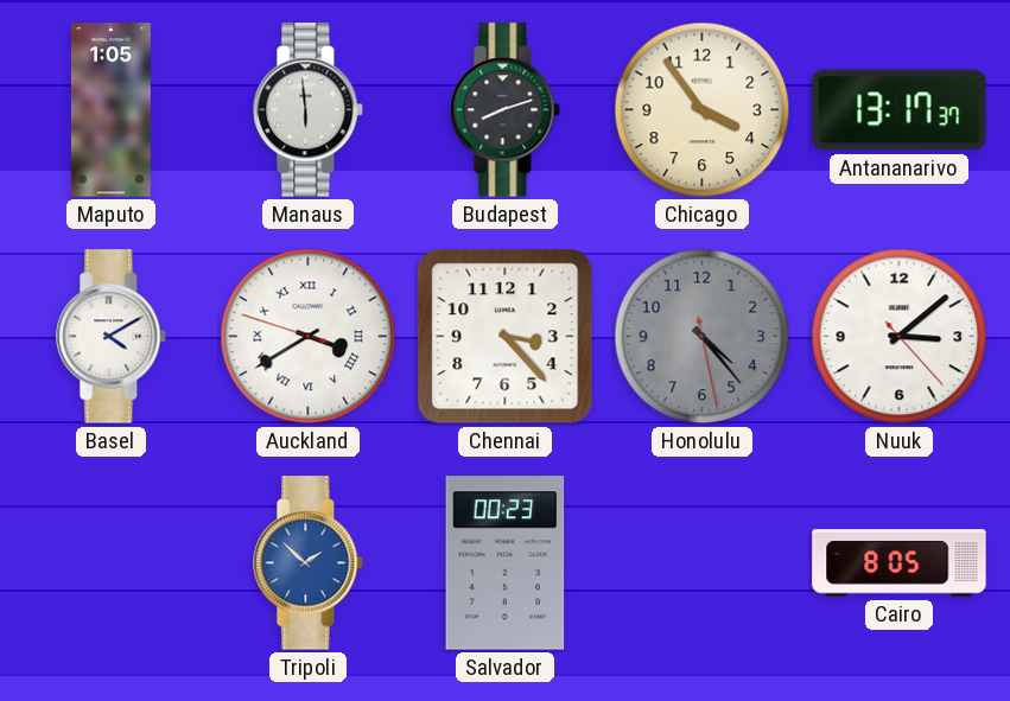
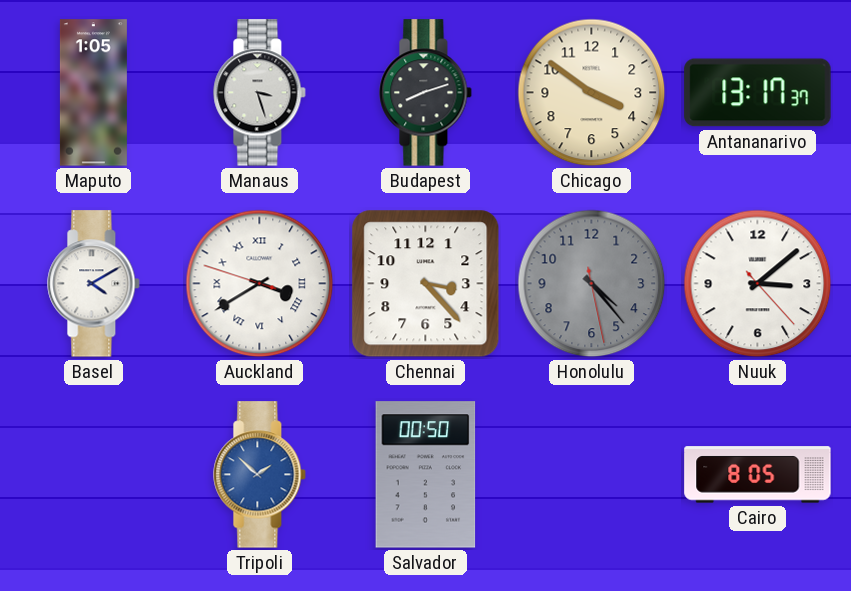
Manaus: 5:59 -> 3:27
Chicago: 3:54 -> 3:51
Salvador: 00:23 -> 00:50
